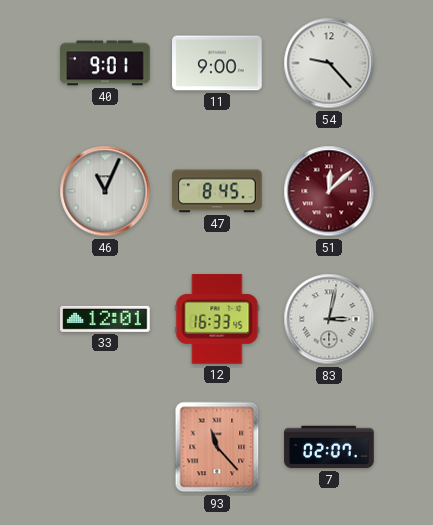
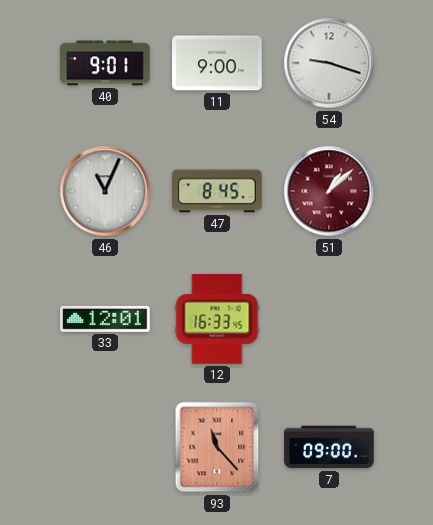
54: 9:23 -> 9:18
51: 12:08 -> 1:08
83: 3:02 -> none
7: 02:07 -> 09:00
